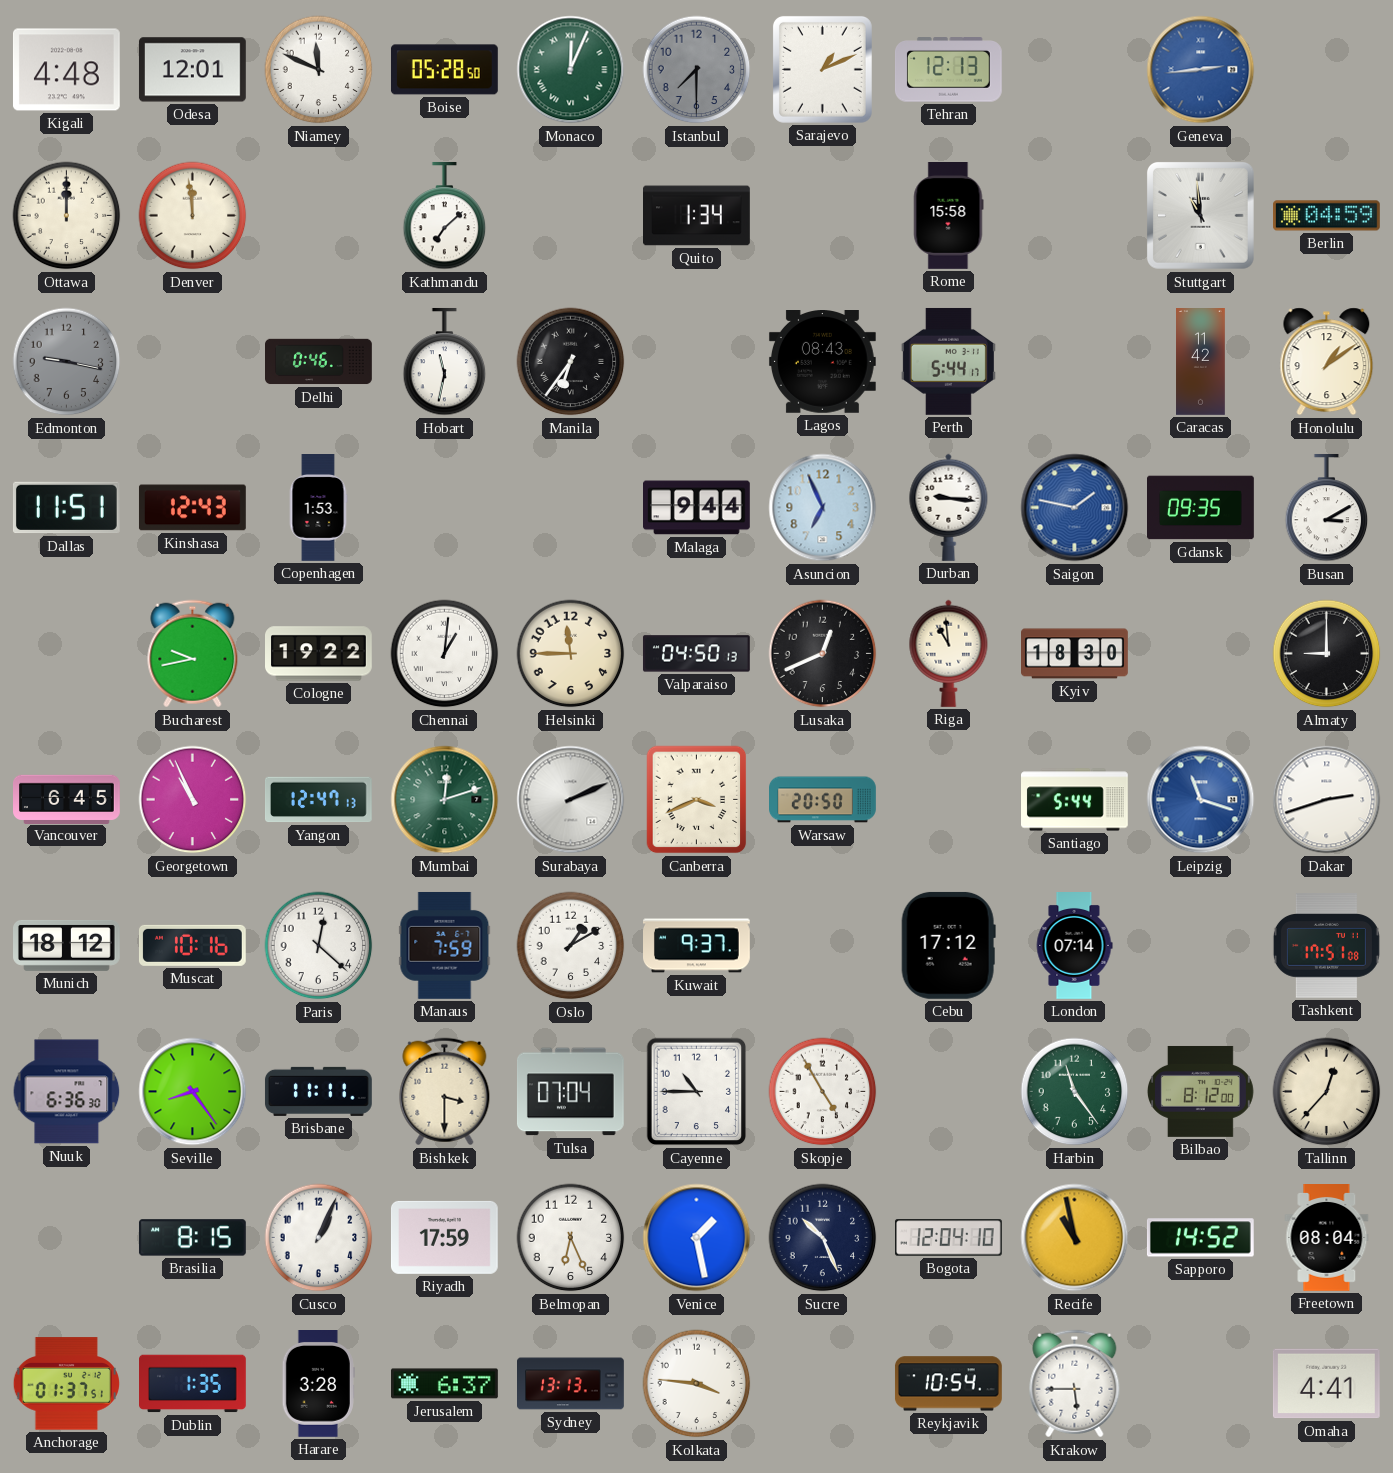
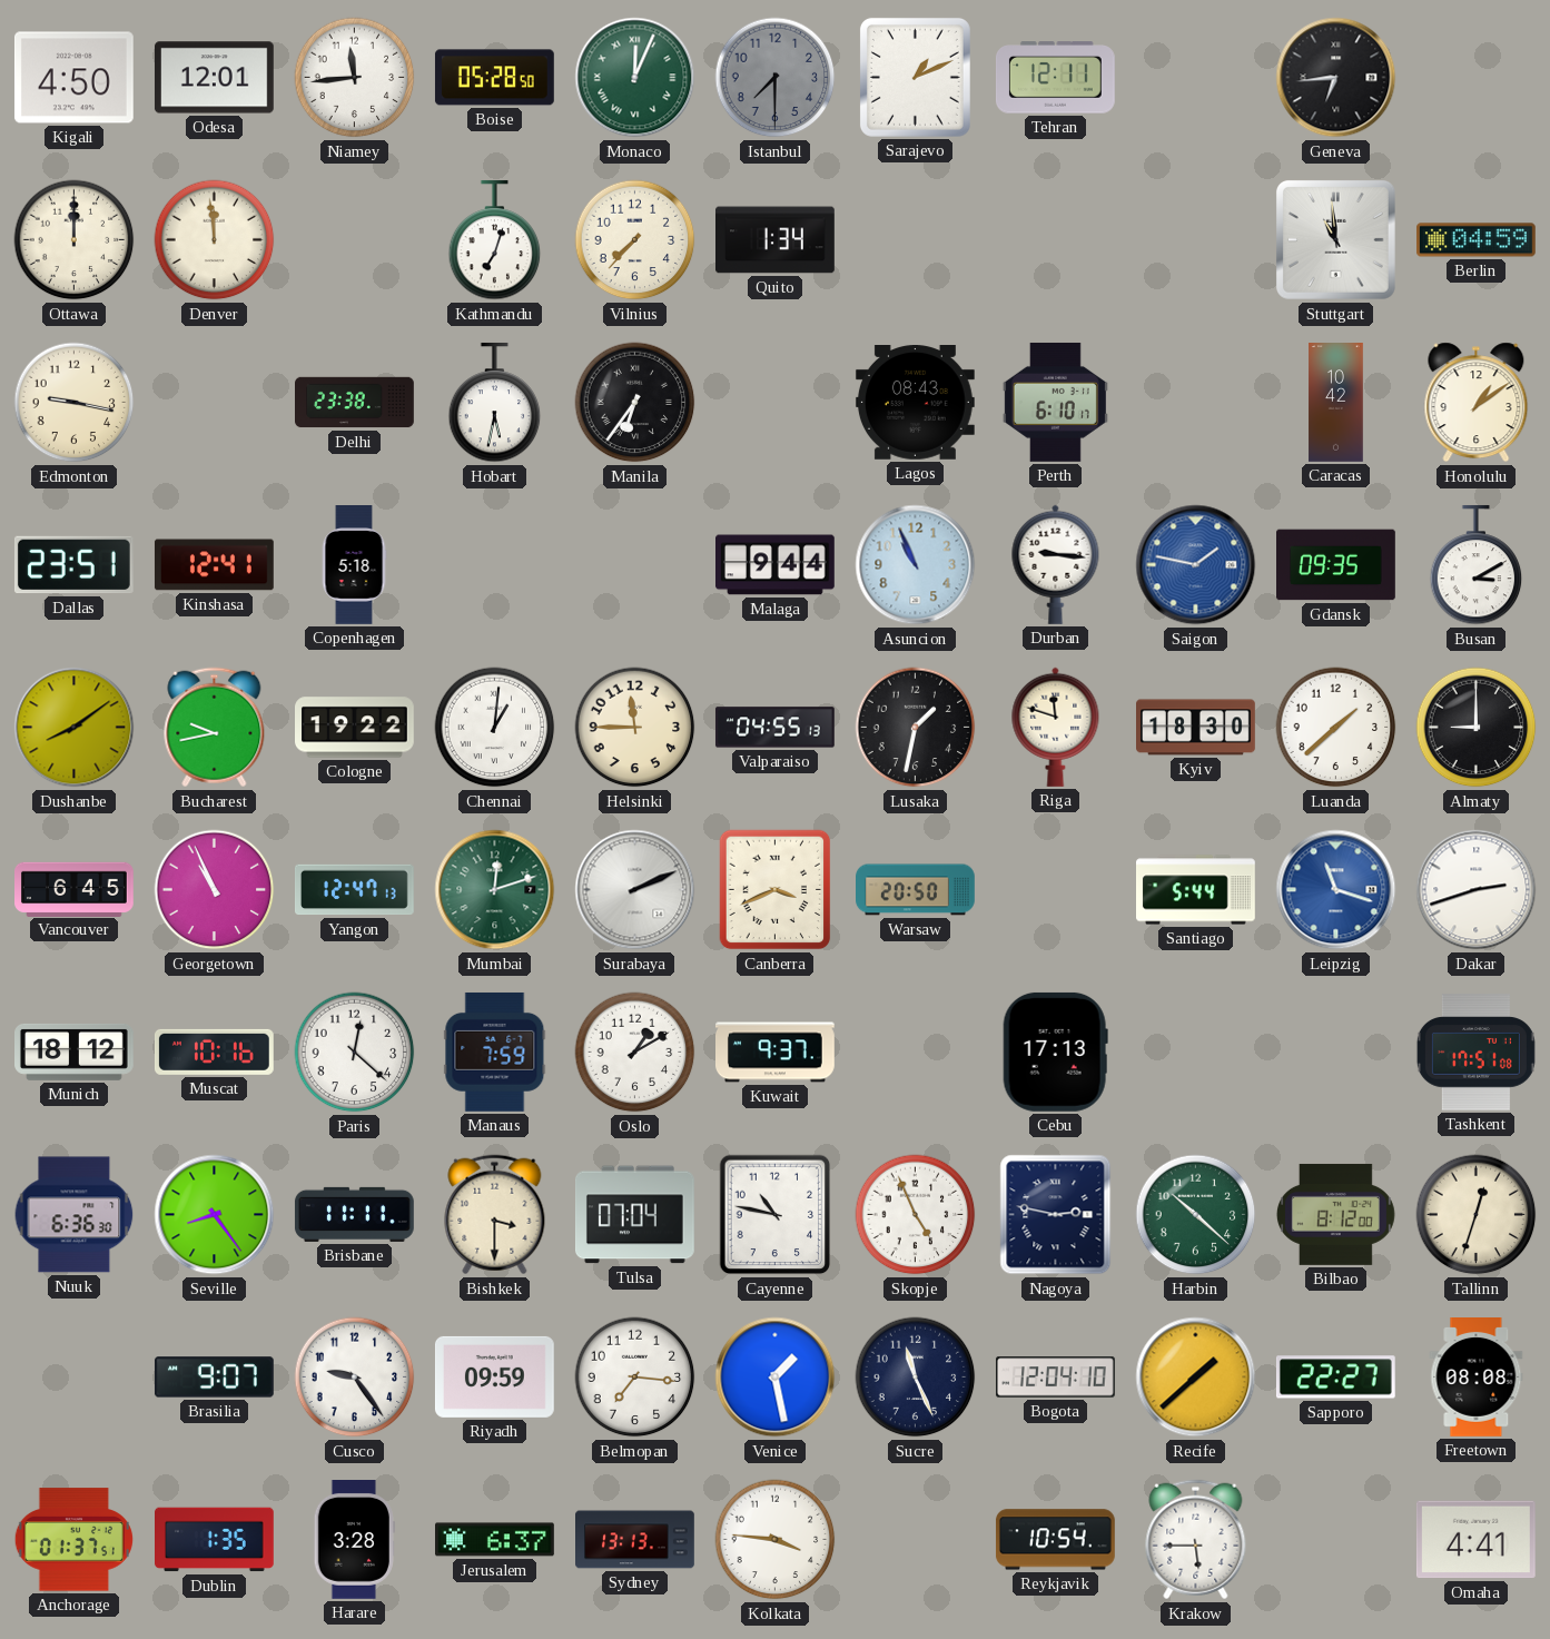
Kigali: 4:48 -> 4:50
Niamey: 11:49 -> 11:44
Tehran: 12:13 -> 12:11
Geneva: 2:44 -> 6:44
Geneva dial: blue -> black
Kathmandu: 7:08 -> 7:03
Vilnius: none -> 7:37
Rome: 15:58 -> none
Edmonton dial: grey -> cream
Delhi: 0:46 -> 23:38
Hobart: 11:32 -> 5:32
Perth: 5:44 -> 6:10
Caracas: 11:42 -> 10:42
Dallas: 11:51 -> 23:51
Kinshasa: 12:43 -> 12:41
Copenhagen: 1:53 -> 5:18
Asuncion: 6:56 -> 10:56
Dushanbe: none -> 8:09
Valparaiso: 04:50 -> 04:55
Lusaka: 12:41 -> 1:32
Riga: 10:59 -> 11:48
Luanda: none -> 1:38
Cebu: 17:12 -> 17:13
London: 07:14 -> none
Cayenne: 10:45 -> 10:47
Skopje: 4:55 -> 4:56
Nagoya: none -> 2:47
Harbin: 11:24 -> 10:22
Tallinn: 12:37 -> 12:33
Brasilia: 8:15 -> 9:07
Cusco: 1:04 -> 9:24
Riyadh: 17:59 -> 09:59
Belmopan: 6:26 -> 7:16
Sucre: 10:26 -> 11:26
Recife: 10:58 -> 1:38
Sapporo: 14:52 -> 22:27
Freetown: 08:04 -> 08:08
